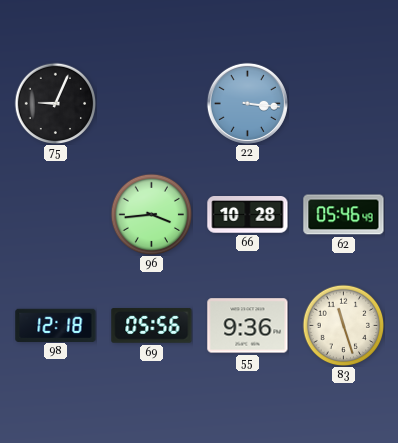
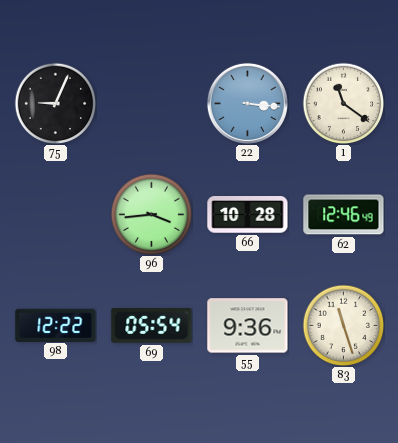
1: none -> 11:21
62: 05:46 -> 12:46
98: 12:18 -> 12:22
69: 05:56 -> 05:54
